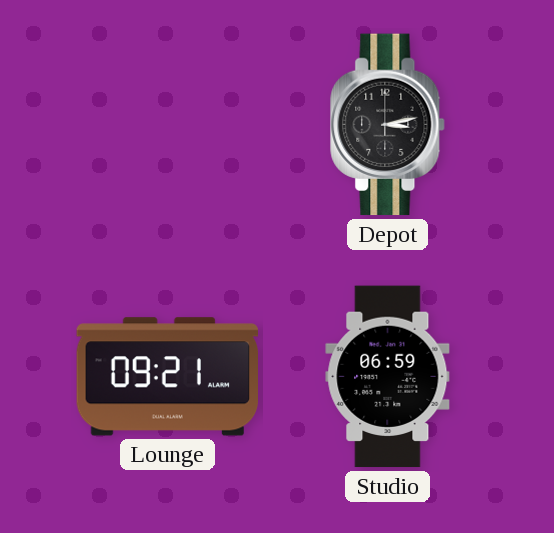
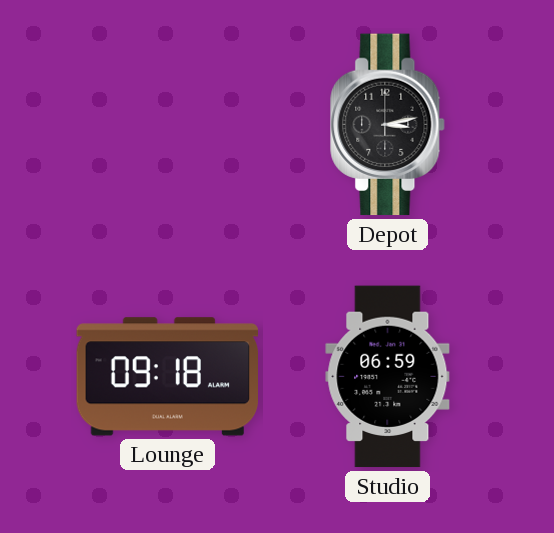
Lounge: 09:21 -> 09:18
